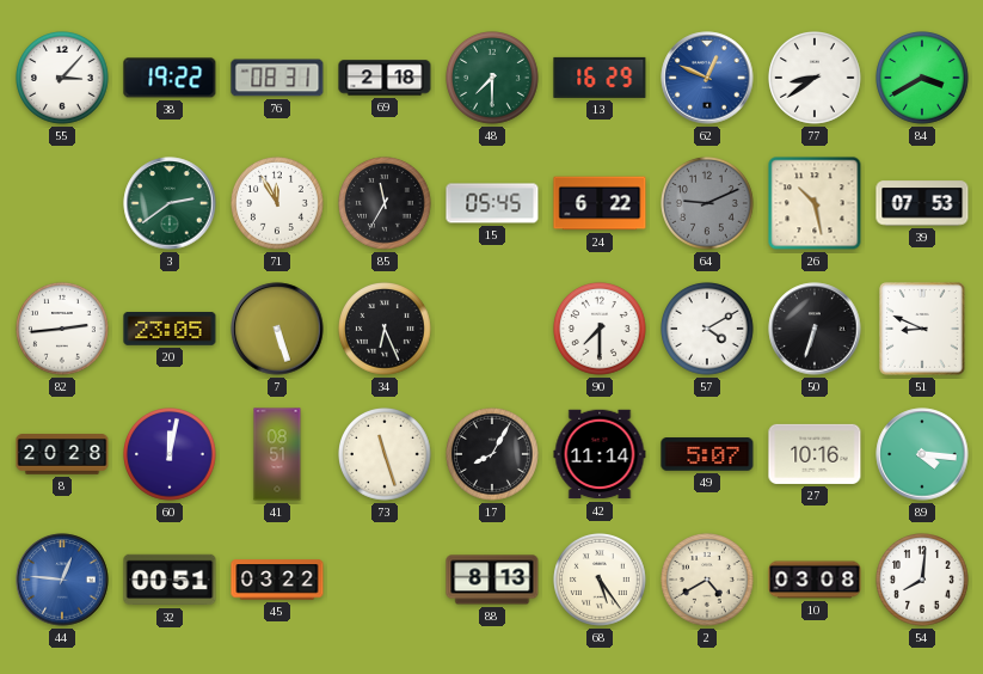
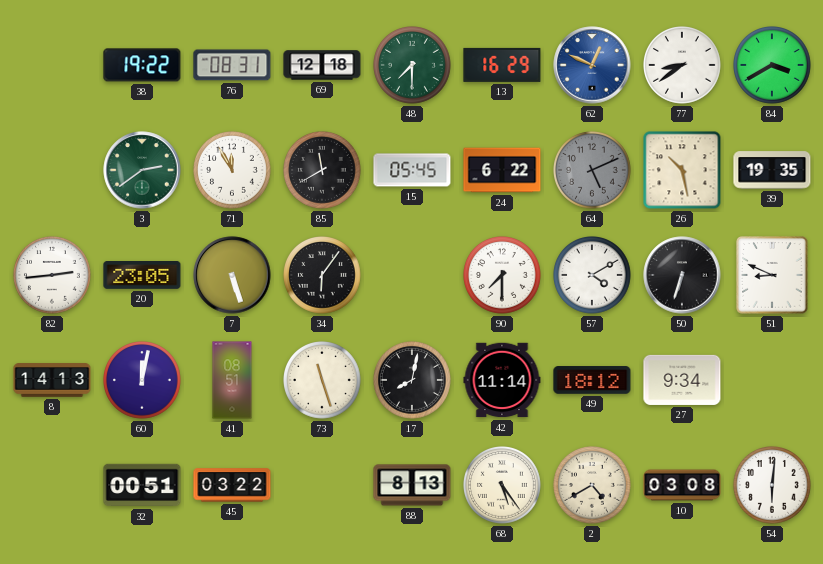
55: 3:07 -> none
69: 2:18 -> 12:18
85: 11:35 -> 11:40
64: 9:11 -> 5:11
39: 07:53 -> 19:35
34: 6:26 -> 6:06
8: 20:28 -> 14:13
17: 8:05 -> 8:02
49: 5:07 -> 18:12
27: 10:16 -> 9:34
89: 4:16 -> none
44: 12:46 -> none
54: 8:01 -> 6:01
